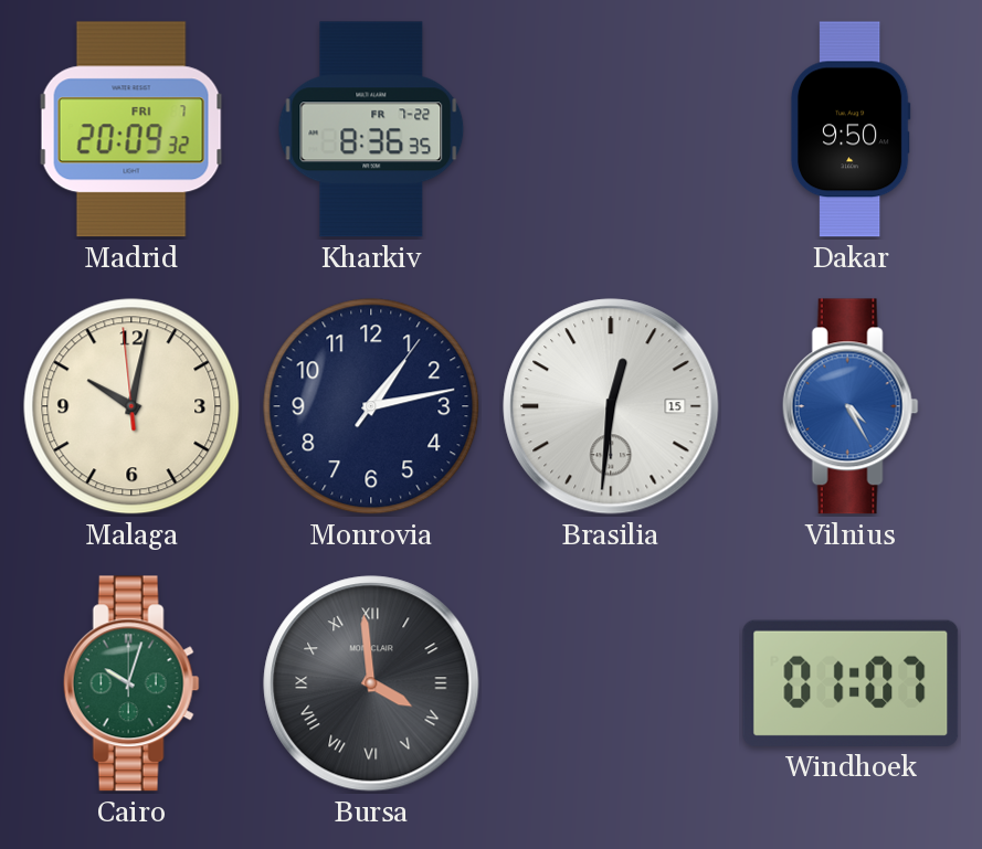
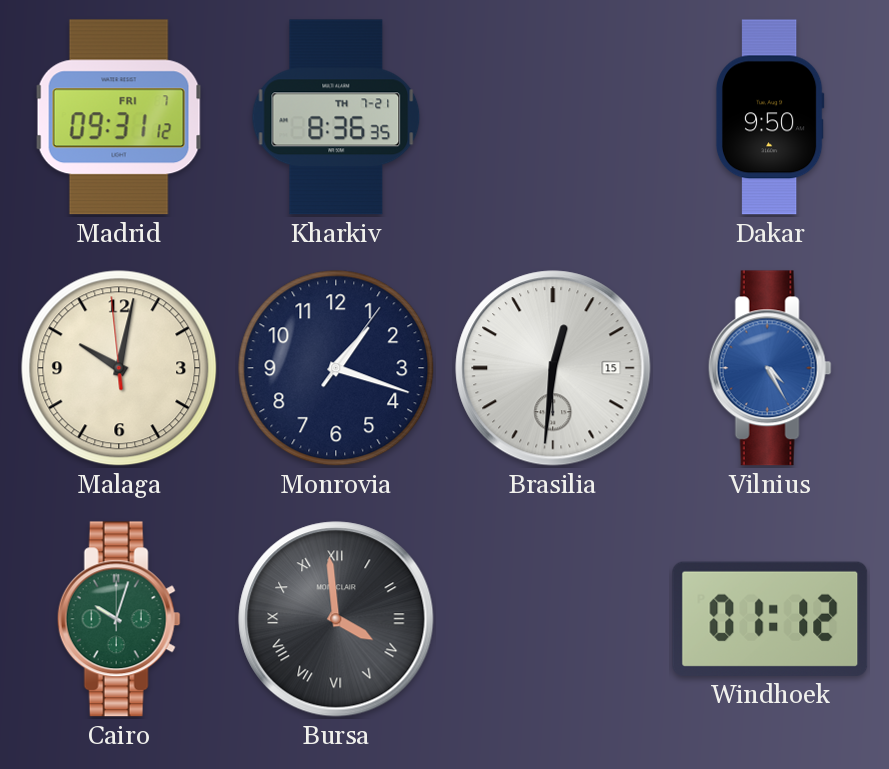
Madrid: 20:09 -> 09:31
Kharkiv date: FR 7-22 -> TH 7-21
Monrovia: 1:13 -> 1:18
Windhoek: 01:07 -> 01:12
